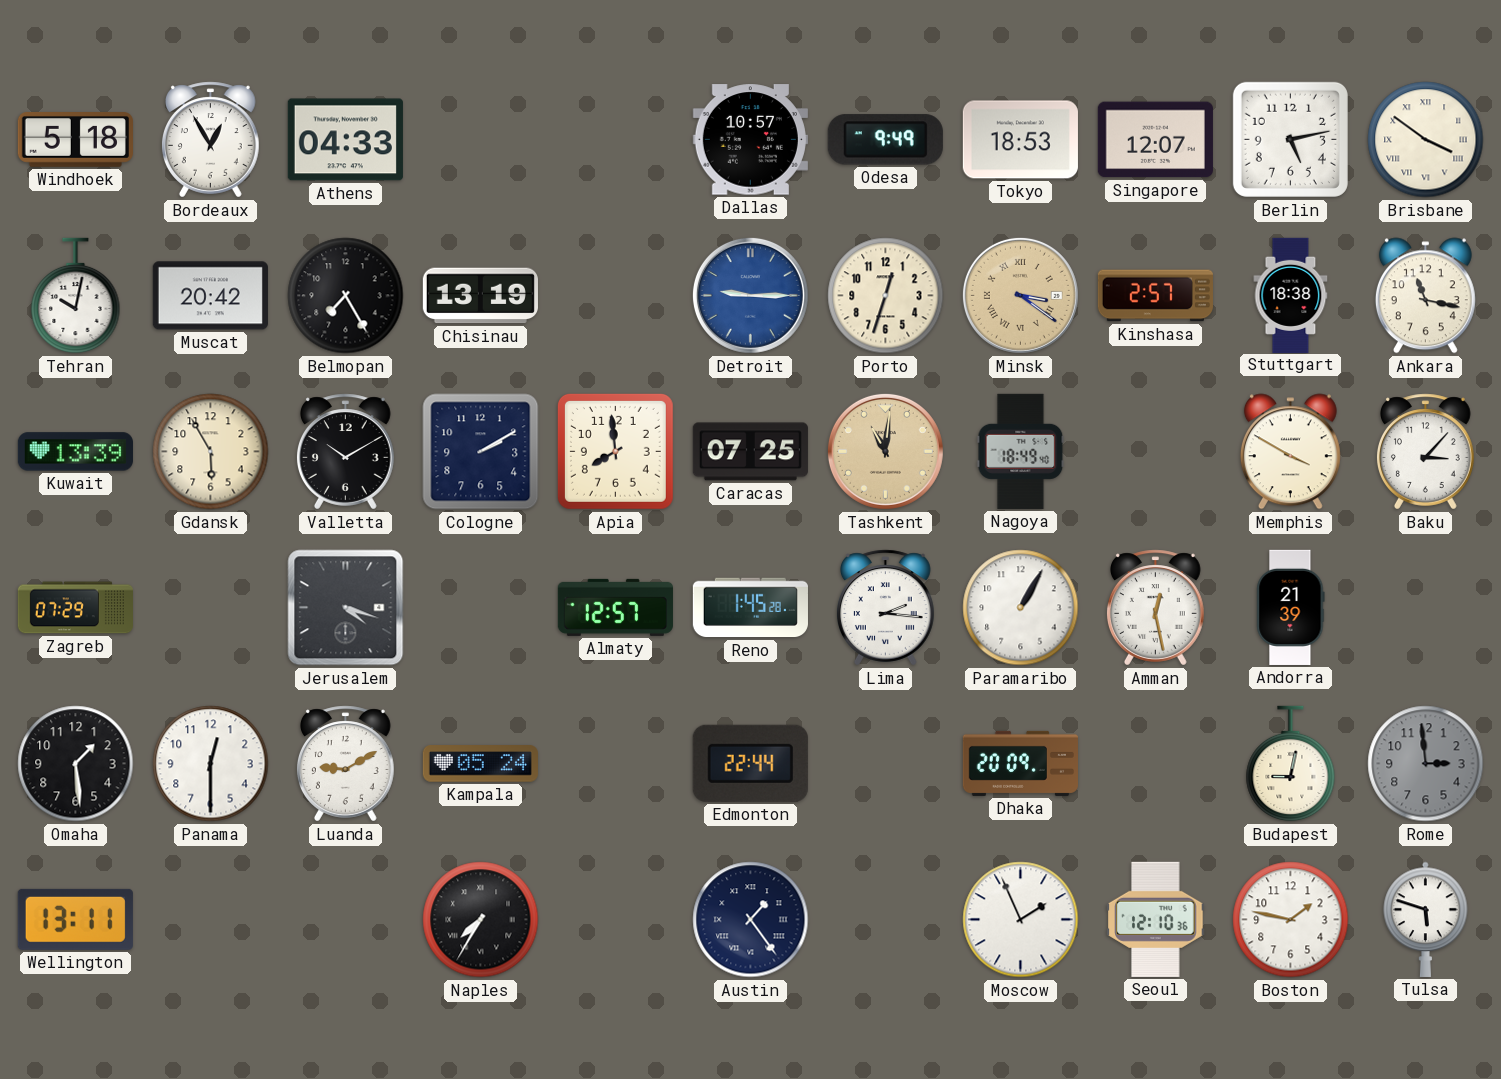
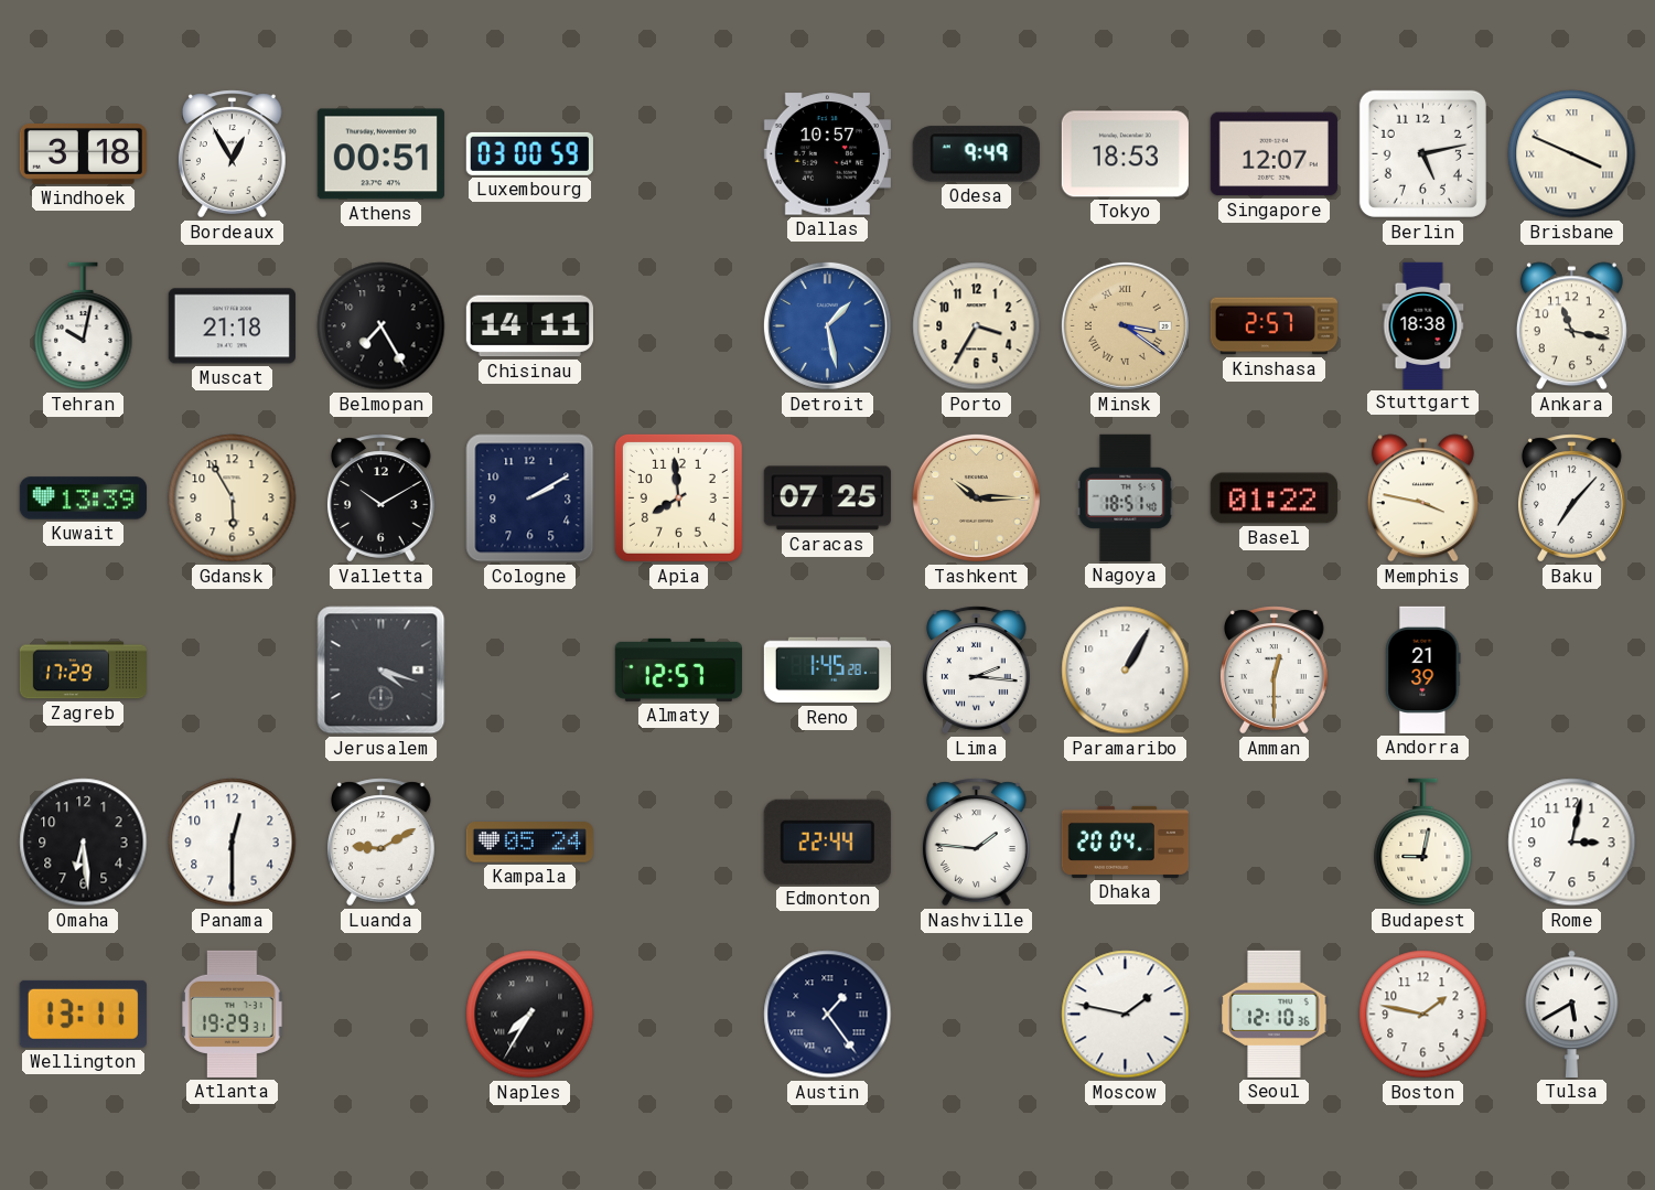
Windhoek: 5:18 -> 3:18
Athens: 04:33 -> 00:51
Luxembourg: none -> 03:00
Brisbane: 3:51 -> 3:49
Muscat: 20:42 -> 21:18
Chisinau: 13:19 -> 14:11
Detroit: 9:15 -> 1:28
Porto: 12:33 -> 3:35
Tashkent: 11:01 -> 10:15
Nagoya: 18:49 -> 18:51
Basel: none -> 01:22
Memphis: 3:50 -> 3:47
Baku: 3:07 -> 7:07
Zagreb: 07:29 -> 17:29
Amman: 12:28 -> 12:30
Omaha: 1:29 -> 6:29
Nashville: none -> 1:46
Dhaka: 20:09 -> 20:04
Rome: 2:59 -> 3:02
Rome dial: grey -> white
Atlanta: none -> 19:29
Moscow: 1:56 -> 1:47
Tulsa: 5:48 -> 5:40
